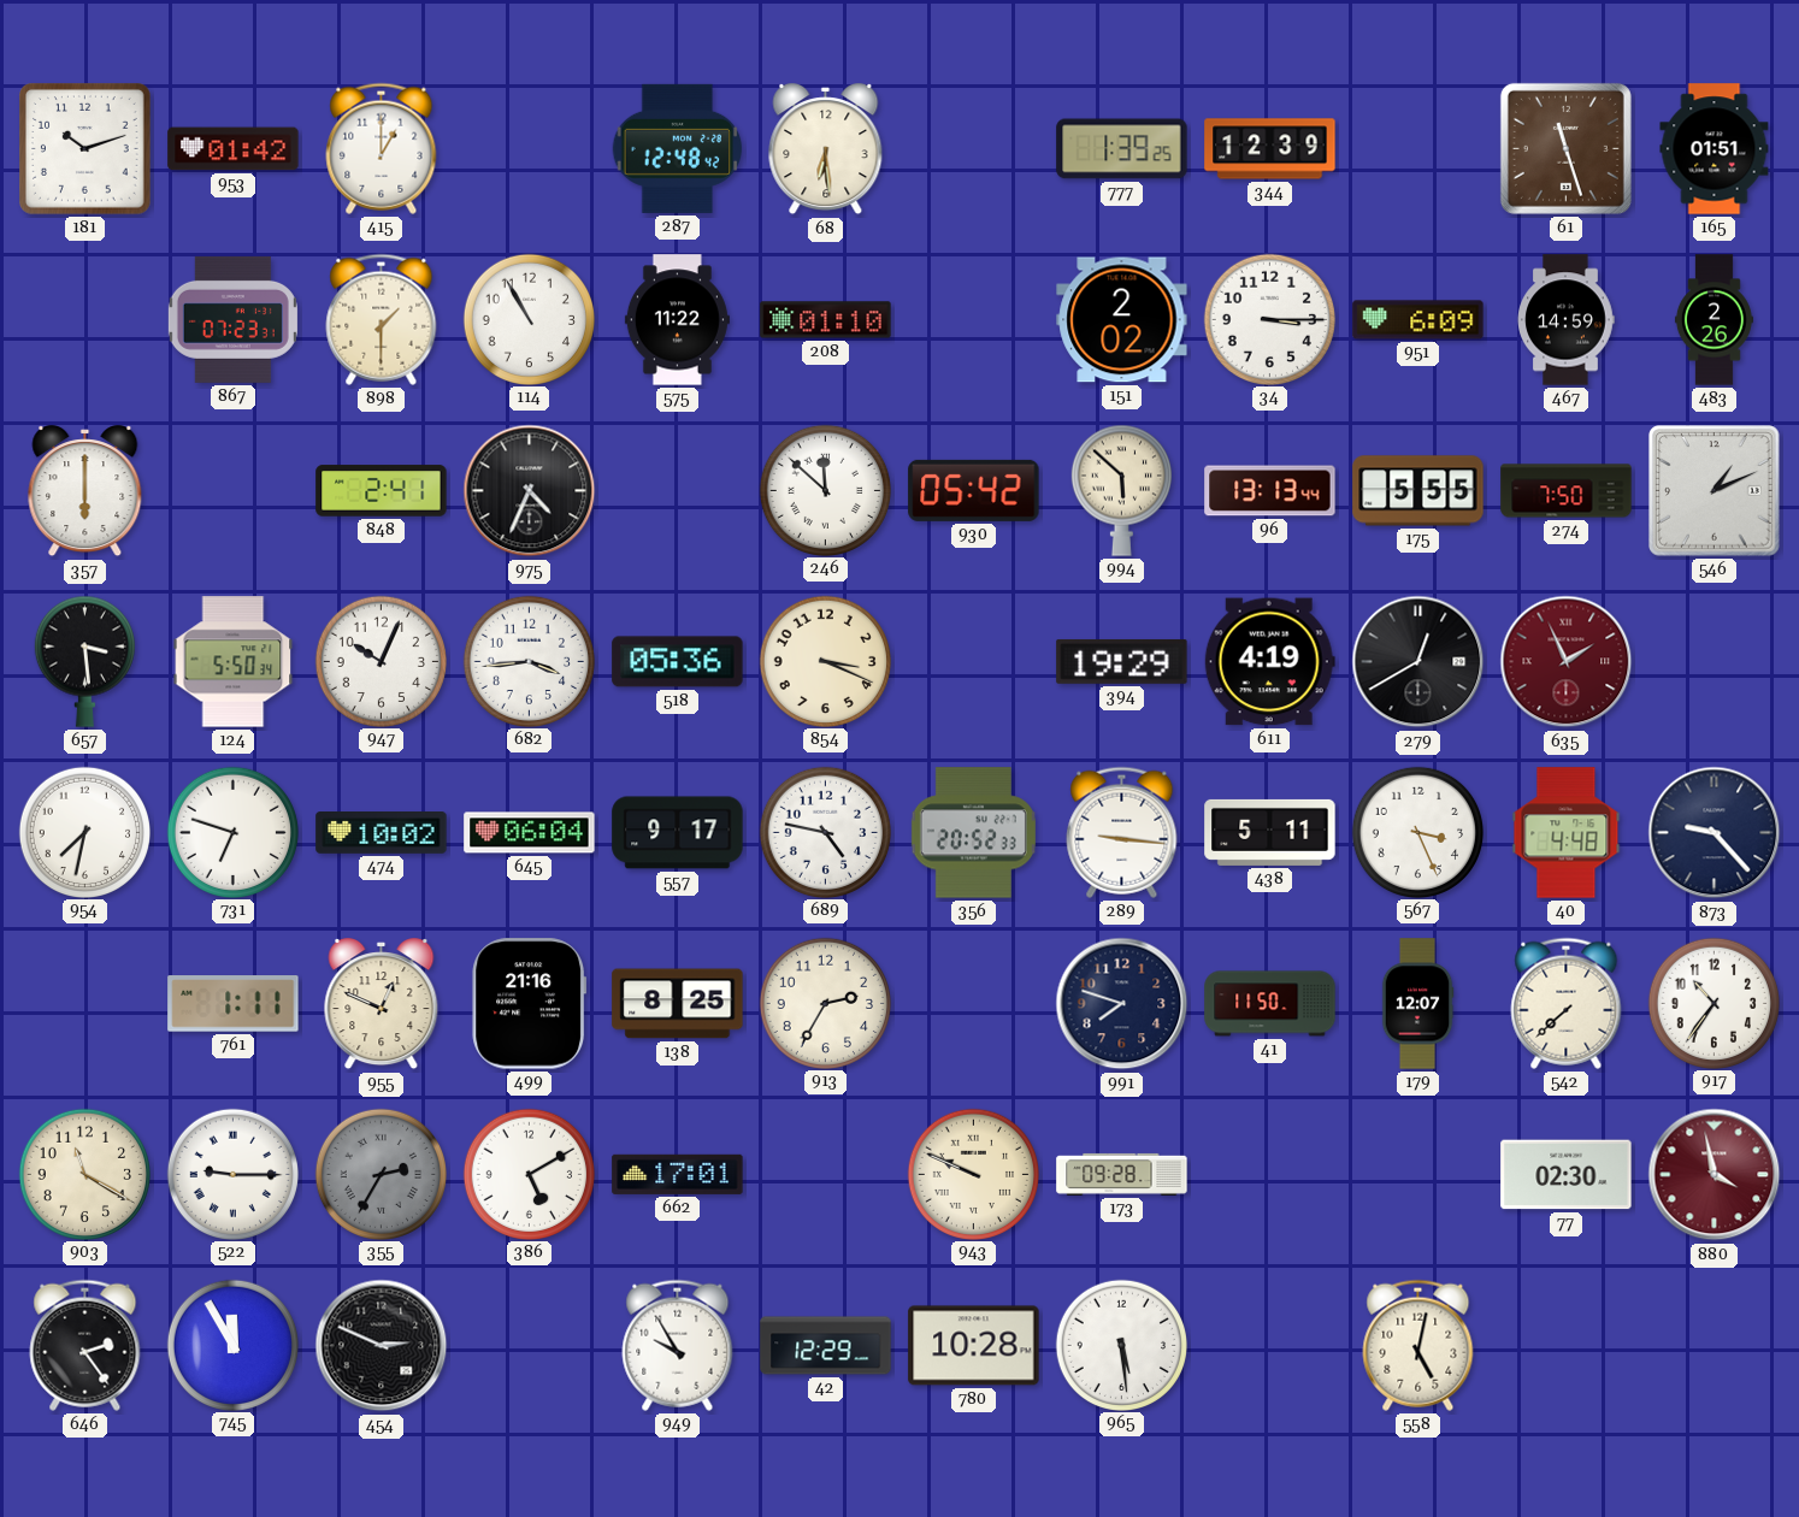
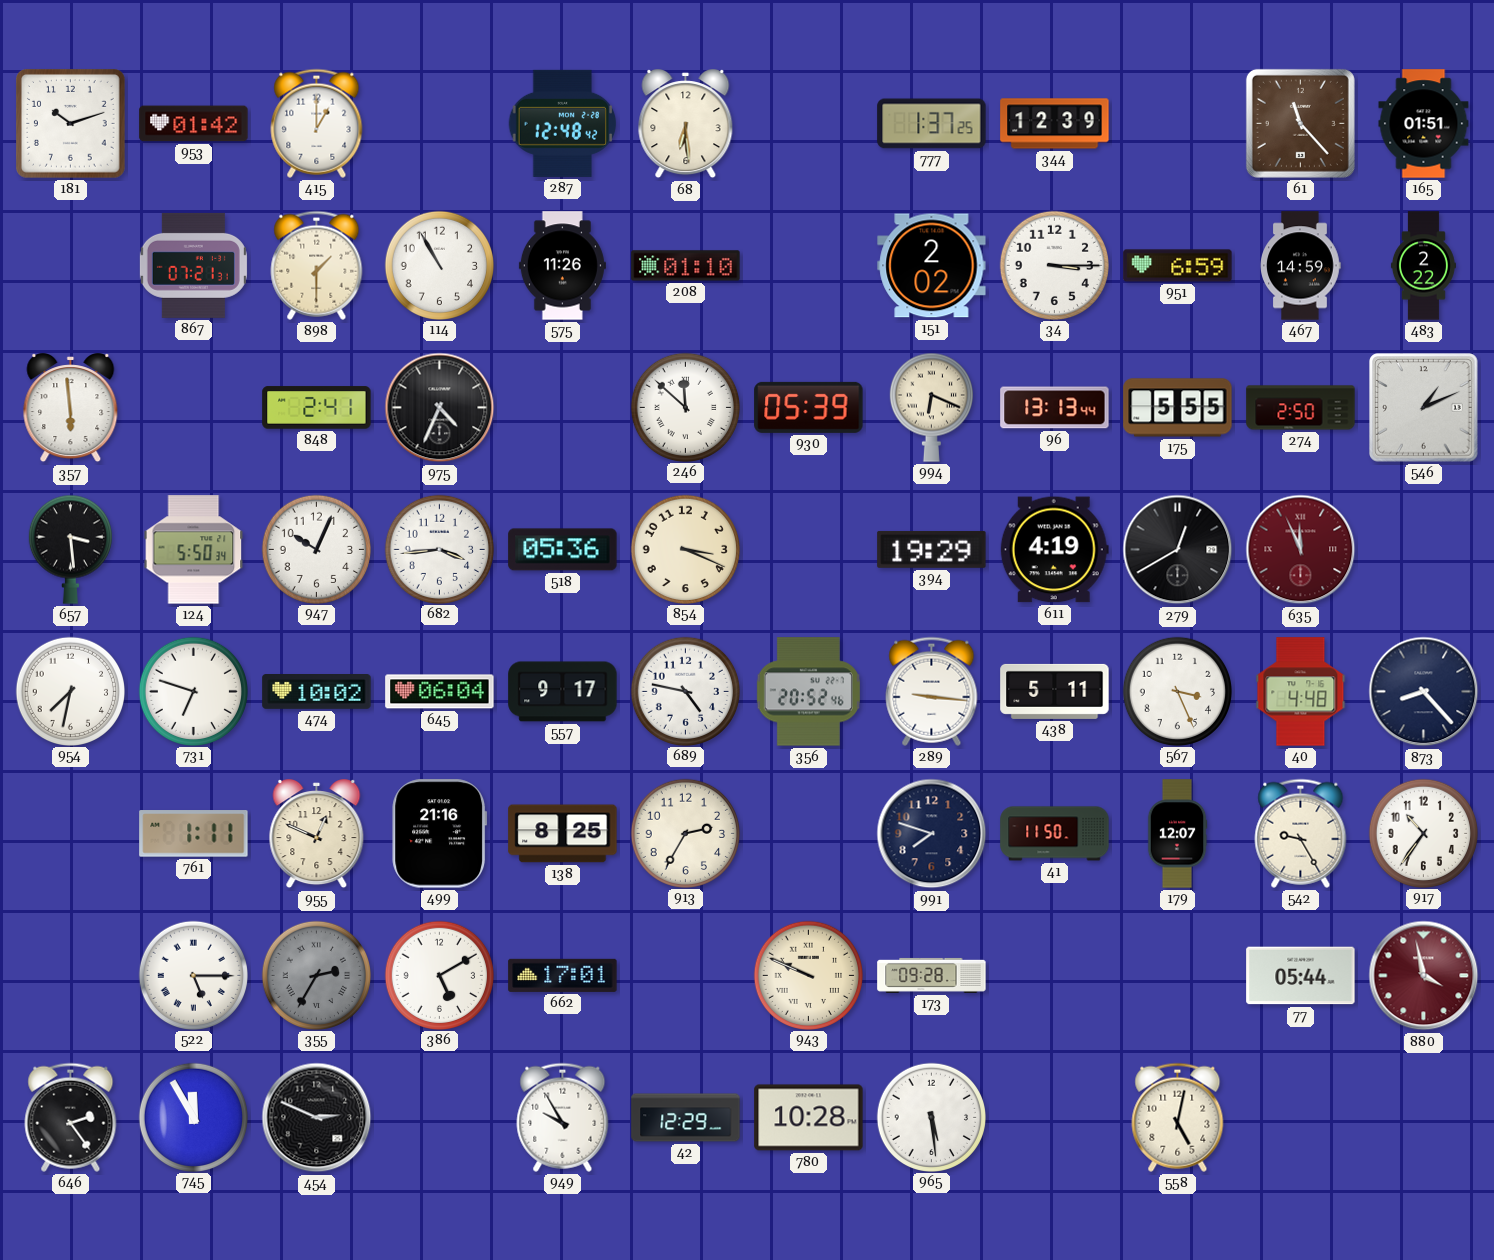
777: 1:39 -> 1:37
61: 11:27 -> 11:23
867: 07:23 -> 07:21
575: 11:22 -> 11:26
951: 6:09 -> 6:59
483: 2:26 -> 2:22
357: 6:00 -> 5:59
930: 05:42 -> 05:39
994: 5:52 -> 6:19
274: 7:50 -> 2:50
635: 1:56 -> 11:56
356: 20:52:33 -> 20:52:46
873: 9:23 -> 8:23
542: 7:38 -> 9:25
903: 11:20 -> none
522: 9:15 -> 5:15
77: 02:30 -> 05:44
